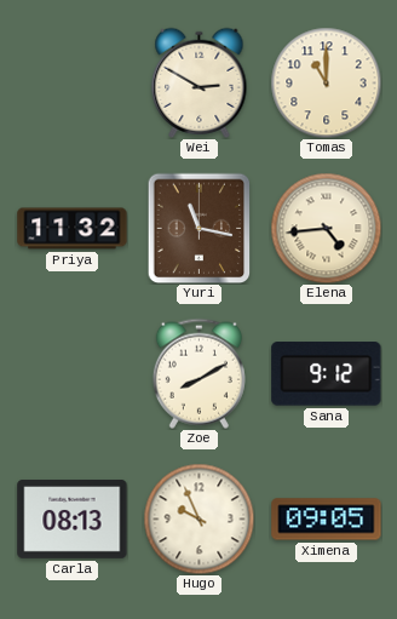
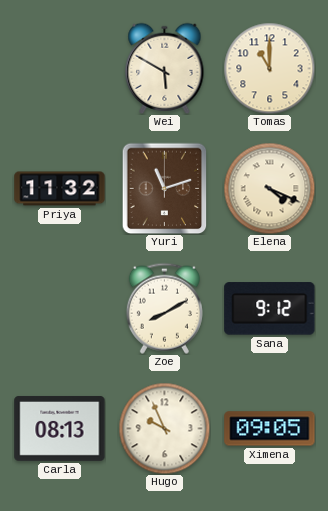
Wei: 2:50 -> 5:50
Yuri: 11:17 -> 11:12
Elena: 4:44 -> 4:19
